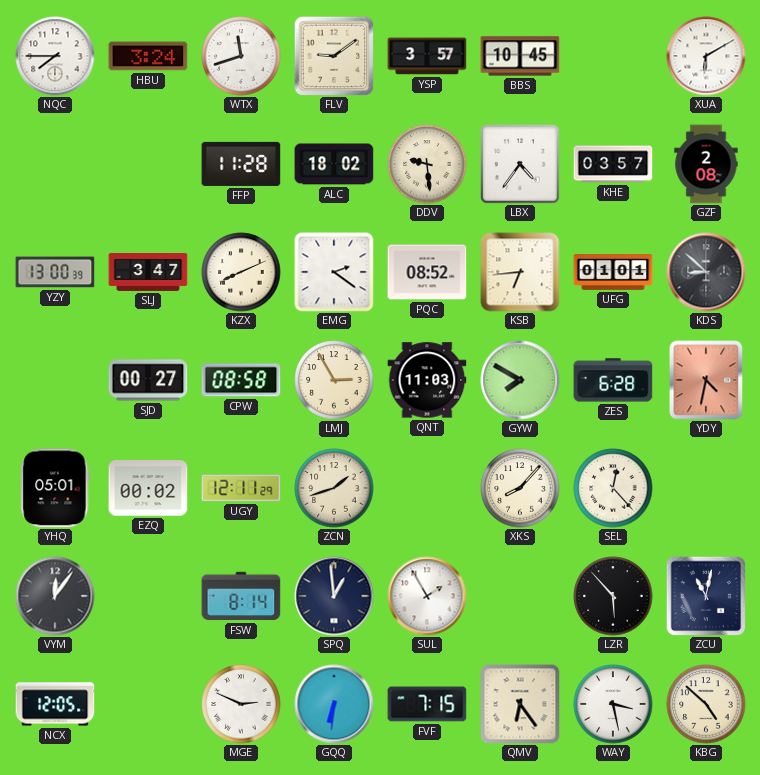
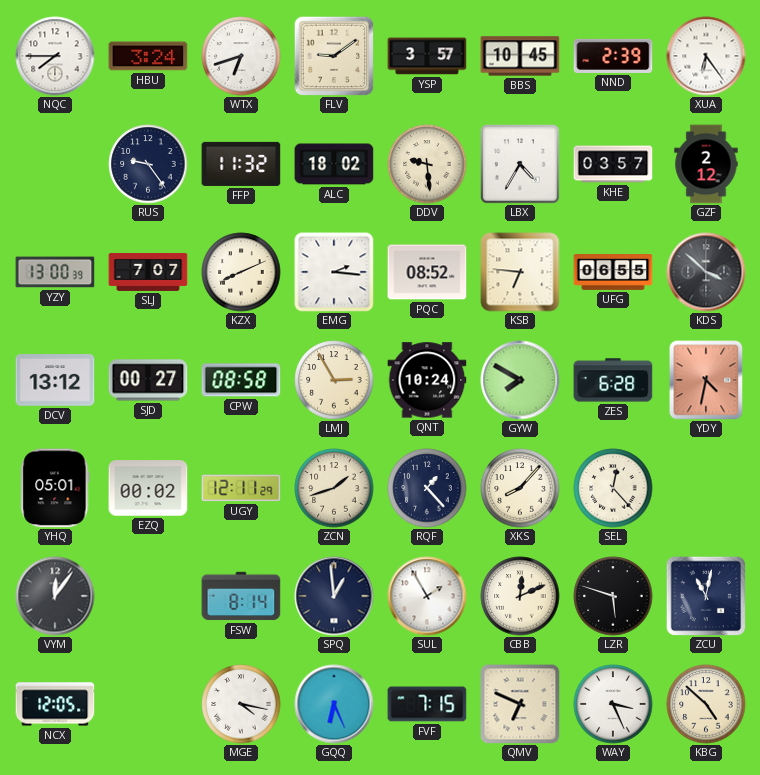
WTX: 11:42 -> 6:42
NND: none -> 2:39
XUA: 6:10 -> 6:24
RUS: none -> 9:24
FFP: 11:28 -> 11:32
LBX: 4:36 -> 4:35
GZF: 2:08 -> 2:12
SLJ: 3:47 -> 7:07
EMG: 2:21 -> 2:16
KSB: 6:44 -> 6:46
UFG: 01:01 -> 06:55
KDS: 8:52 -> 3:52
DCV: none -> 13:12
QNT: 11:03 -> 10:24
RQF: none -> 1:23
CBB: none -> 12:11
LZR: 5:53 -> 5:48
MGE: 2:49 -> 4:17
GQQ: 6:31 -> 6:26
QMV: 6:24 -> 6:49
WAY: 3:28 -> 3:26
